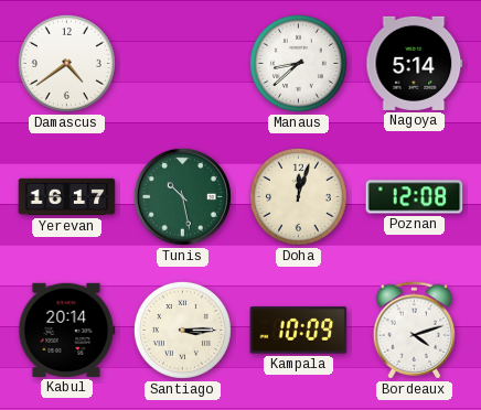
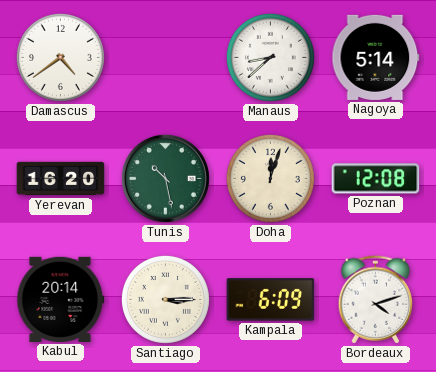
Yerevan: 16:17 -> 16:20
Kampala: 10:09 -> 6:09
